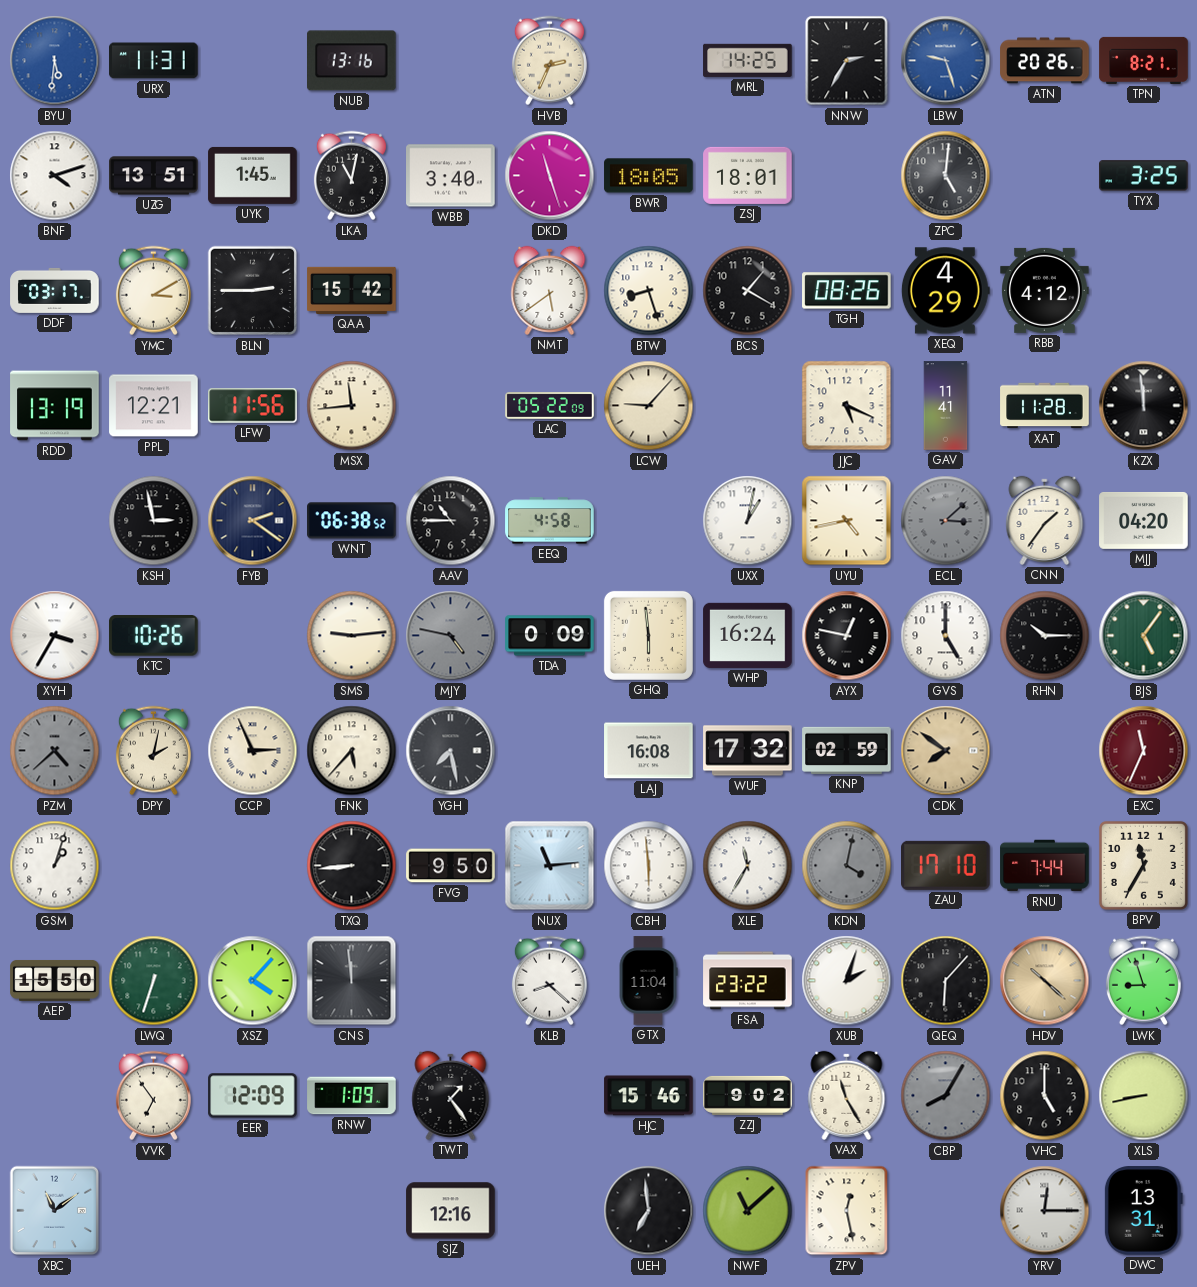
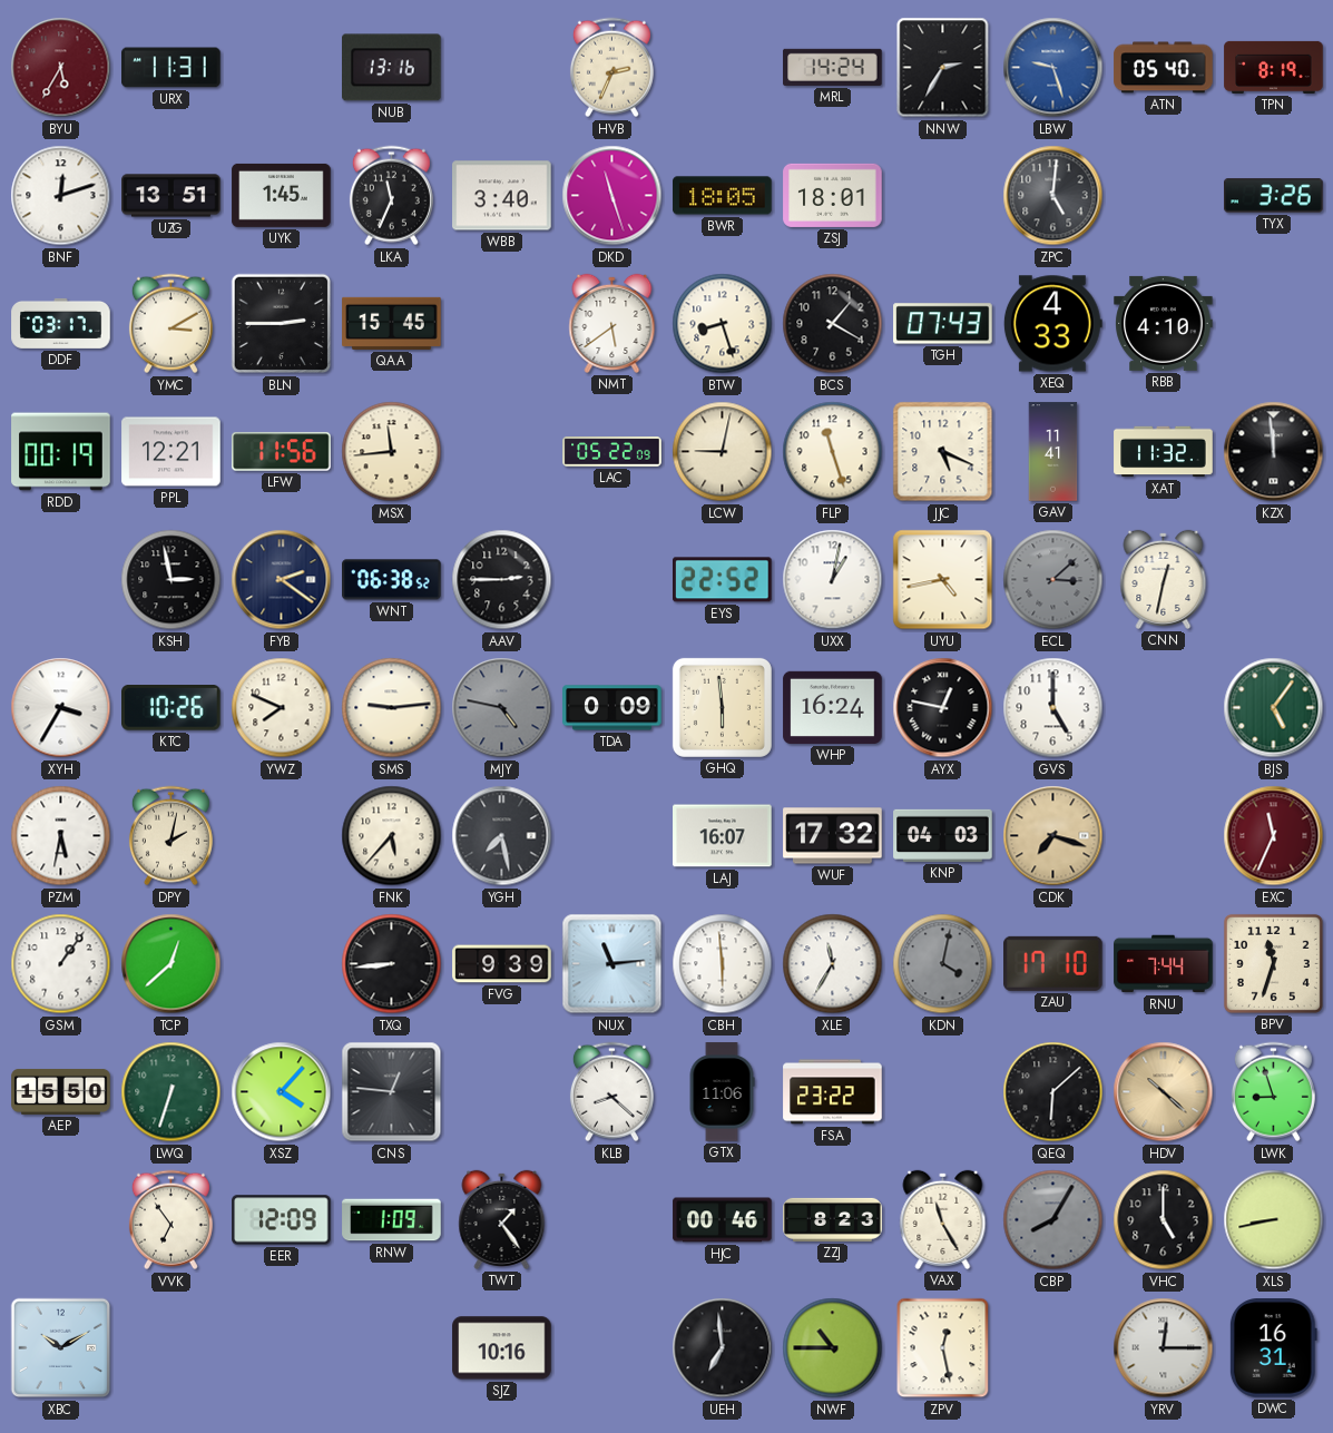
BYU: 5:31 -> 5:35
BYU dial: blue -> burgundy
MRL: 14:25 -> 14:24
ATN: 20:26 -> 05:40
TPN: 8:21 -> 8:19
BNF: 4:12 -> 12:12
LKA: 11:02 -> 11:34
TYX: 3:25 -> 3:26
QAA: 15:42 -> 15:45
TGH: 08:26 -> 07:43
XEQ: 4:29 -> 4:33
RBB: 4:12 -> 4:10
RDD: 13:19 -> 00:19
LCW: 9:07 -> 9:02
FLP: none -> 11:27
XAT: 11:28 -> 11:32
AAV: 10:45 -> 2:45
EEQ: 4:58 -> none
EYS: none -> 22:52
CNN: 1:36 -> 12:32
MJJ: 04:20 -> none
YWZ: none -> 7:49
RHN: 10:15 -> none
PZM: 4:38 -> 5:32
PZM dial: grey -> white
CCP: 2:56 -> none
LAJ: 16:08 -> 16:07
KNP: 02:59 -> 04:03
CDK: 7:51 -> 7:18
GSM: 1:03 -> 1:06
TCP: none -> 12:38
FVG: 9:50 -> 9:39
BPV: 11:35 -> 11:33
CNS: 11:59 -> 12:46
GTX: 11:04 -> 11:06
XUB: 2:03 -> none
QEQ: 6:07 -> 6:08
HJC: 15:46 -> 00:46
ZZJ: 9:02 -> 8:23
XBC: 11:09 -> 10:10
SJZ: 12:16 -> 10:16
NWF: 11:08 -> 10:45
DWC: 13:31 -> 16:31
